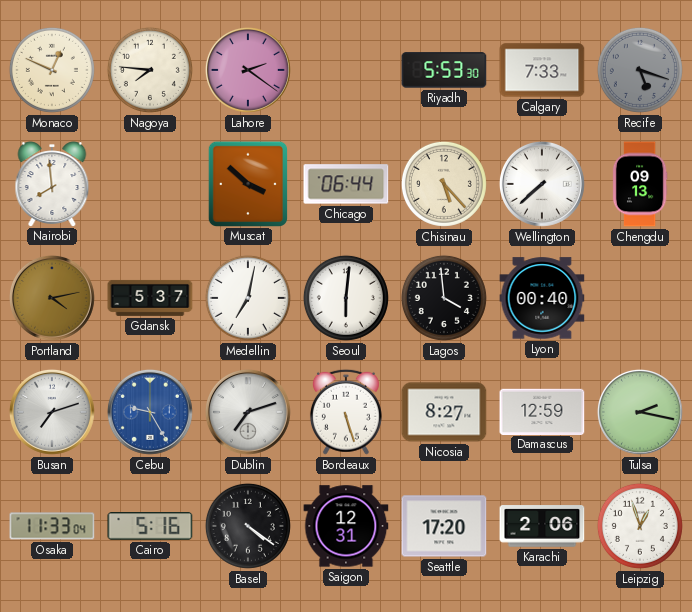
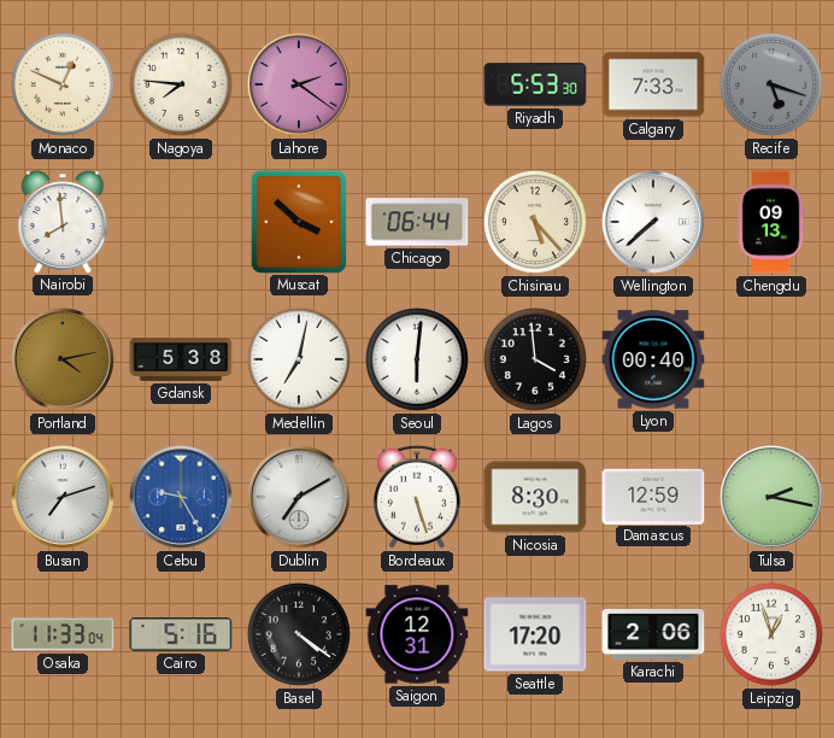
Gdansk: 5:37 -> 5:38
Dublin: 7:12 -> 7:10
Nicosia: 8:27 -> 8:30
